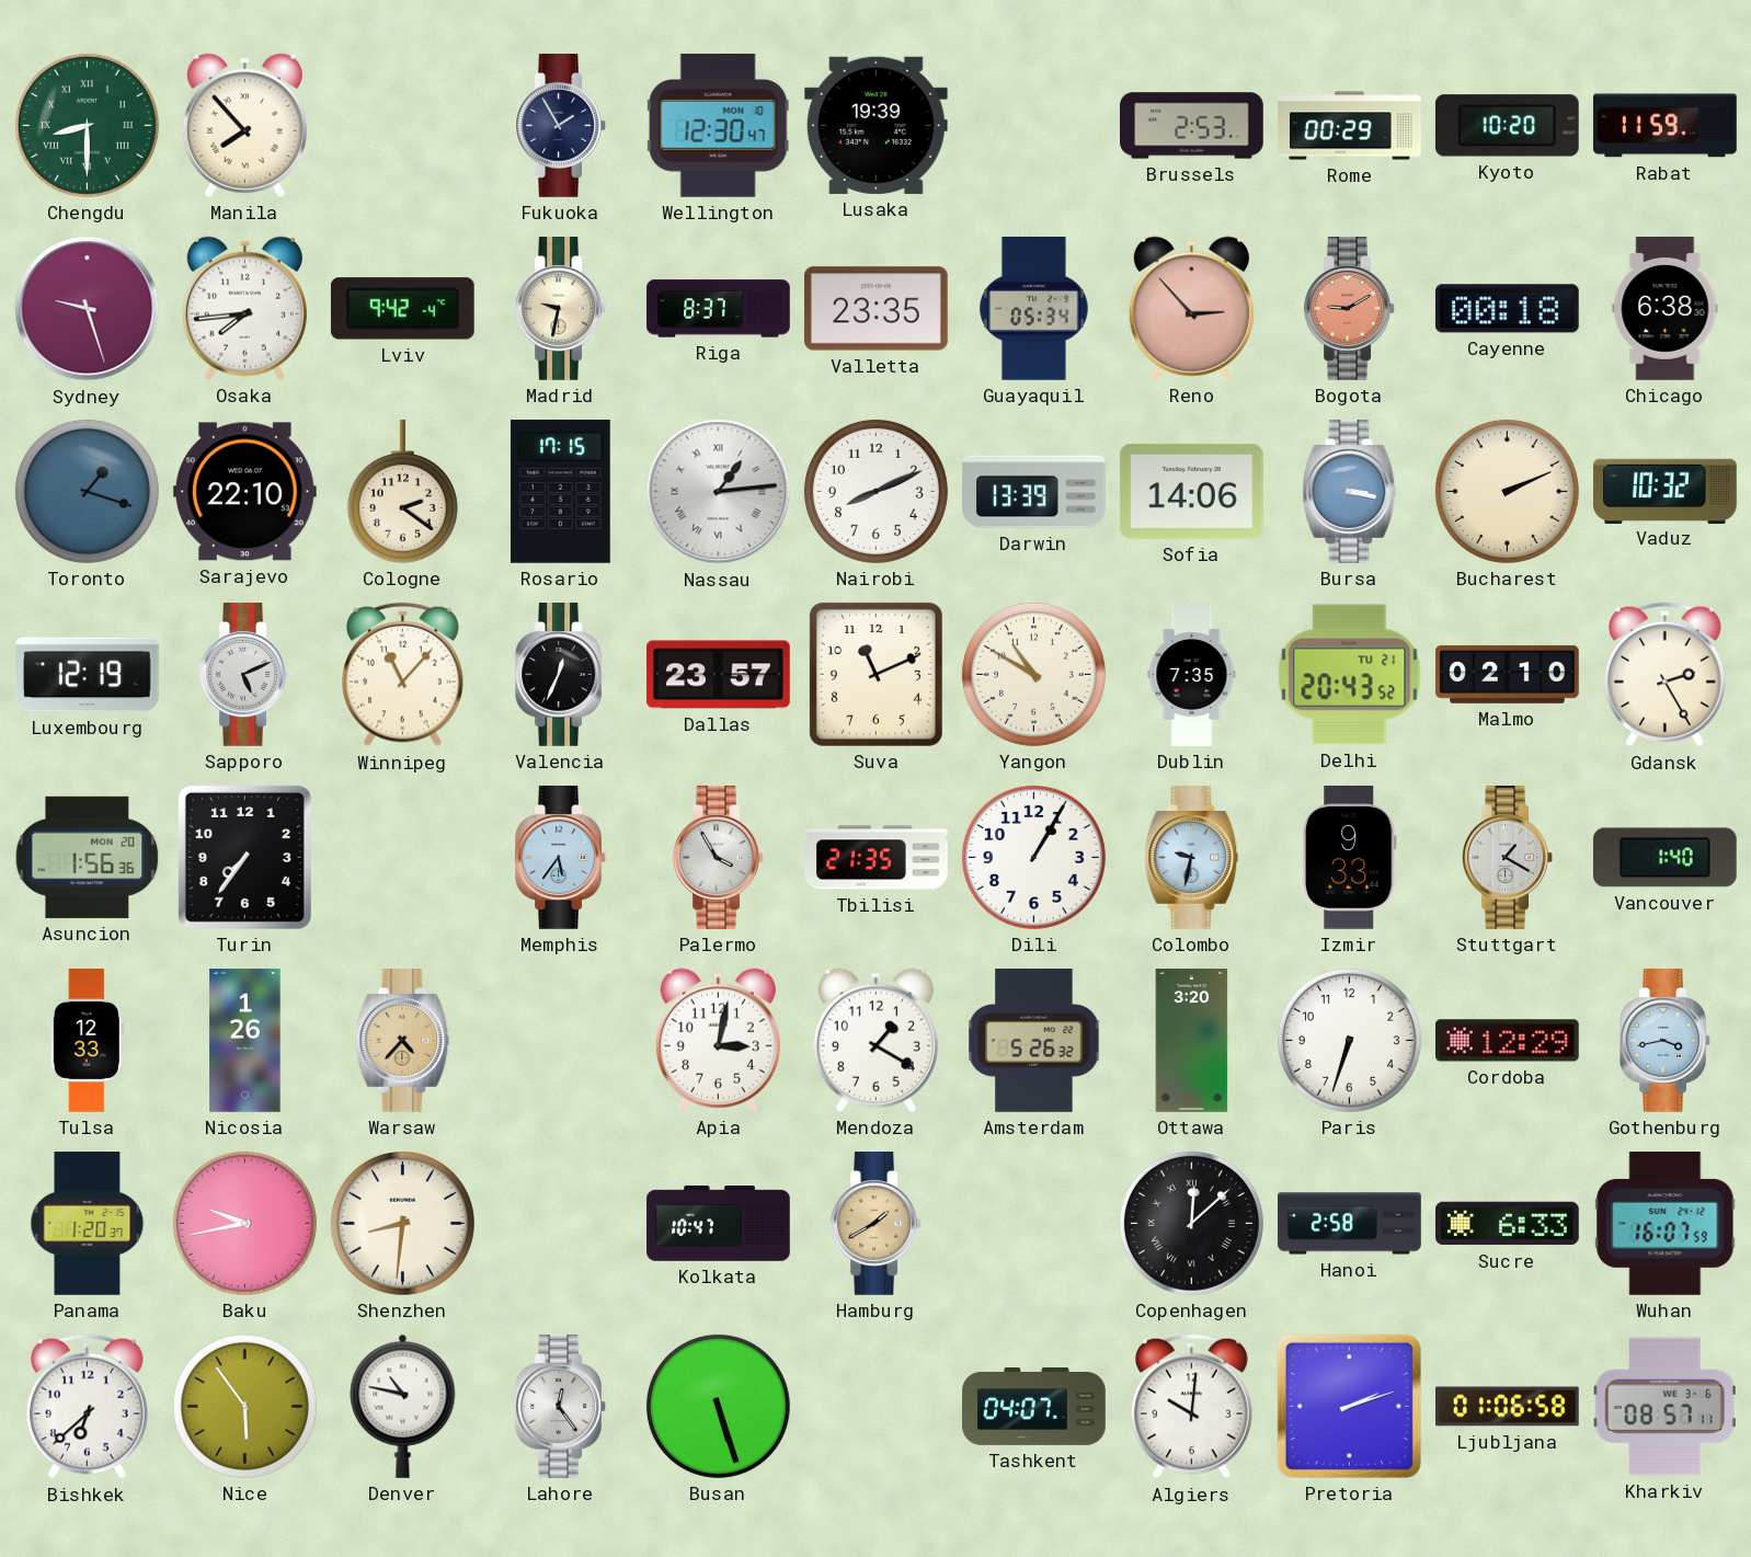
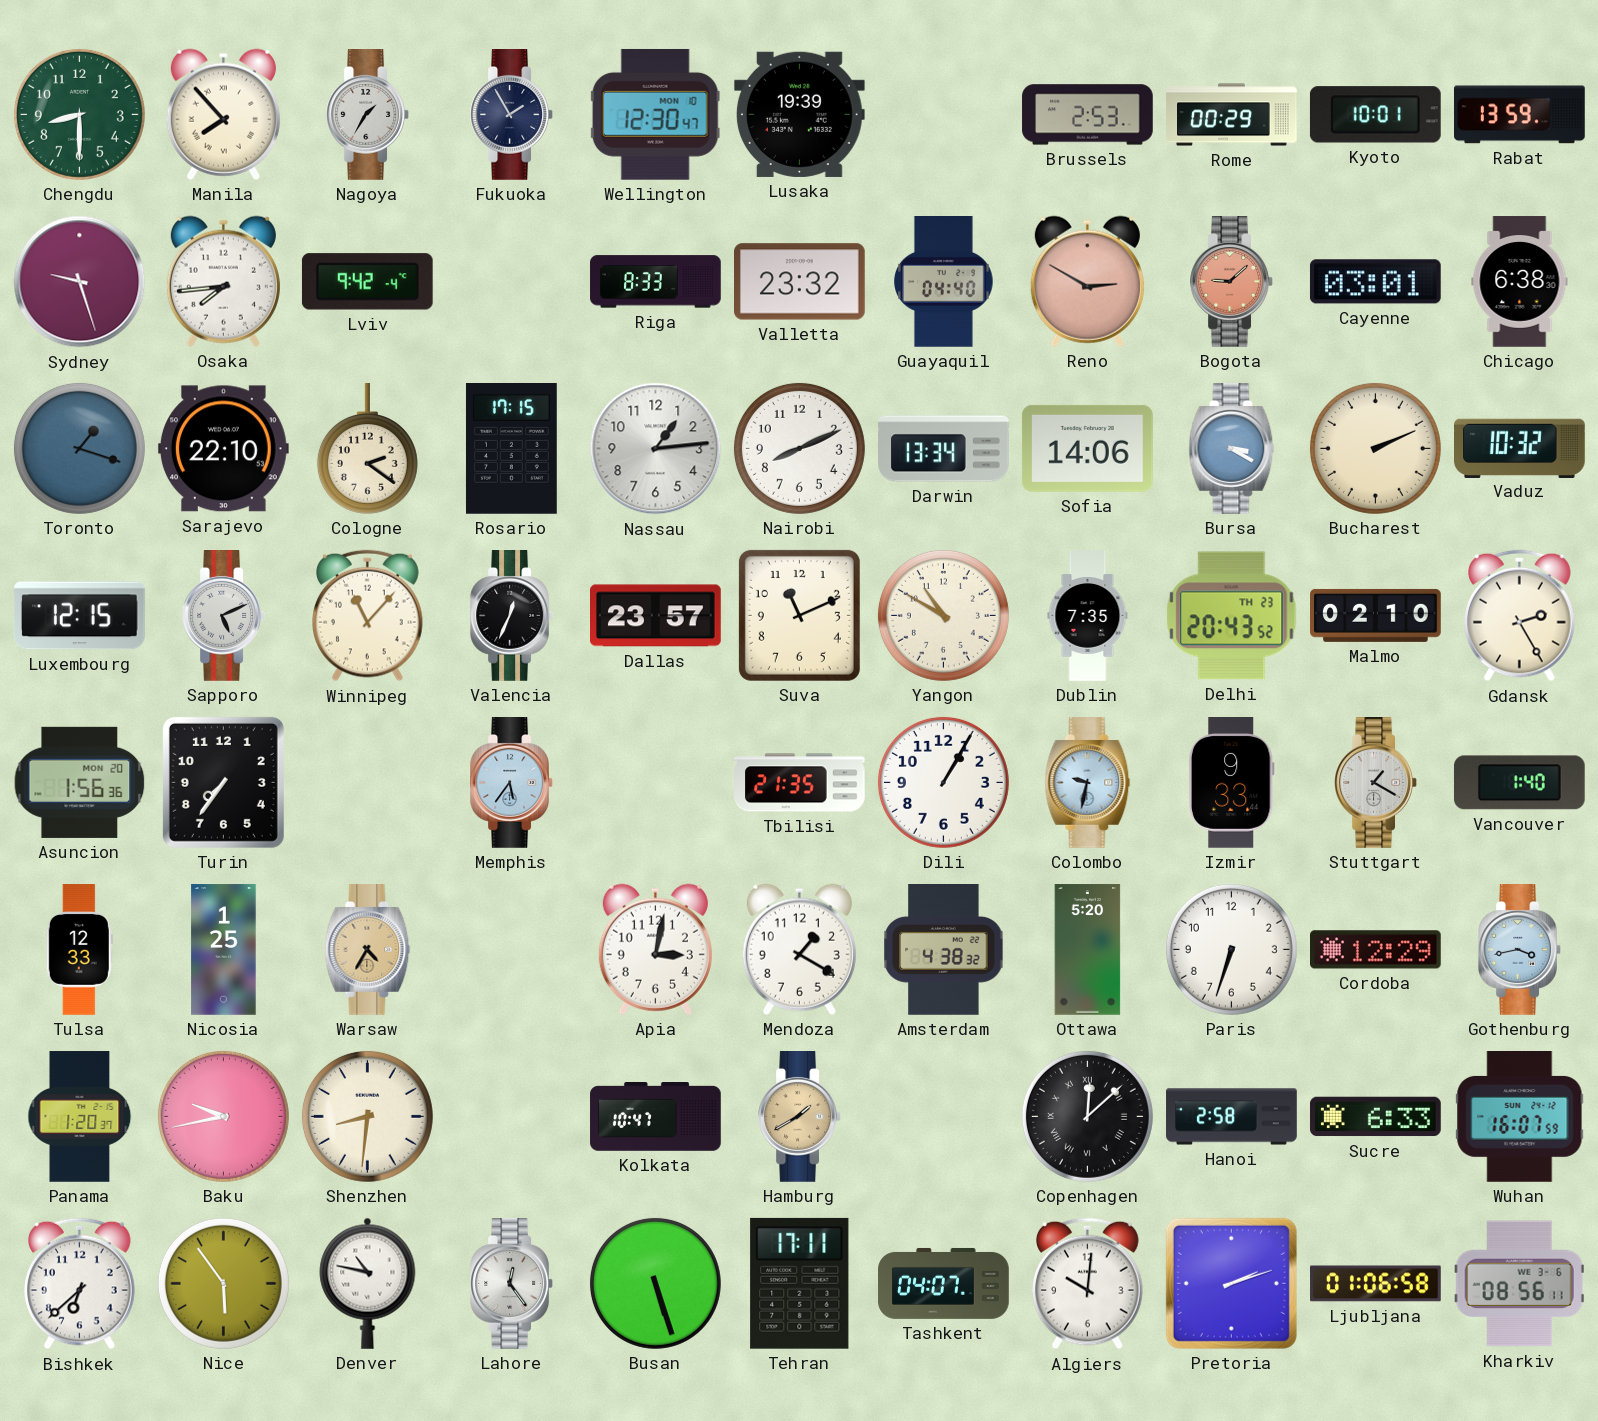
Chengdu numerals: Roman -> Arabic
Nagoya: none -> 1:35
Kyoto: 10:20 -> 10:01
Rabat: 11:59 -> 13:59
Madrid: 9:32 -> none
Riga: 8:37 -> 8:33
Valletta: 23:35 -> 23:32
Guayaquil: 05:34 -> 04:40
Reno: 2:53 -> 2:50
Bogota: 9:10 -> 9:08
Cayenne: 00:18 -> 03:01
Nassau numerals: Roman -> Arabic
Darwin: 13:39 -> 13:34
Bursa: 3:17 -> 3:20
Luxembourg: 12:19 -> 12:15
Delhi date: TU 21 -> TH 23
Palermo: 3:55 -> none
Nicosia: 1:26 -> 1:25
Warsaw: 4:37 -> 4:35
Amsterdam: 5:26 -> 4:38
Ottawa: 3:20 -> 5:20
Tehran: none -> 17:11
Kharkiv: 08:57 -> 08:56
